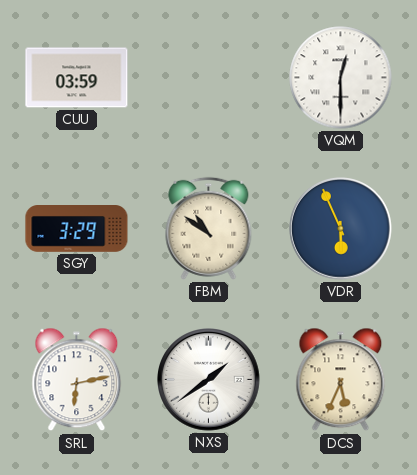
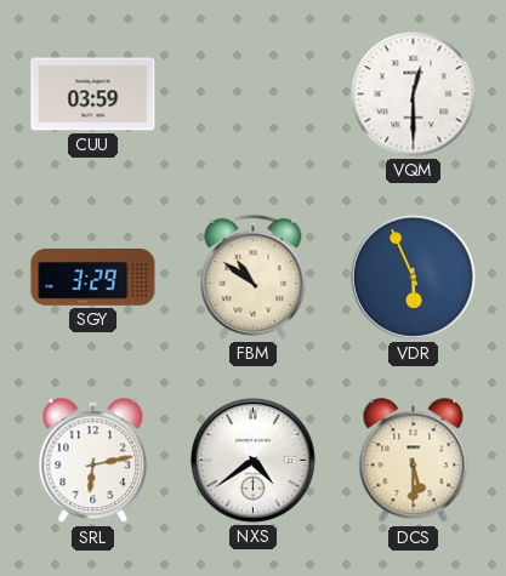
NXS: 1:39 -> 4:39
DCS: 5:34 -> 5:30
